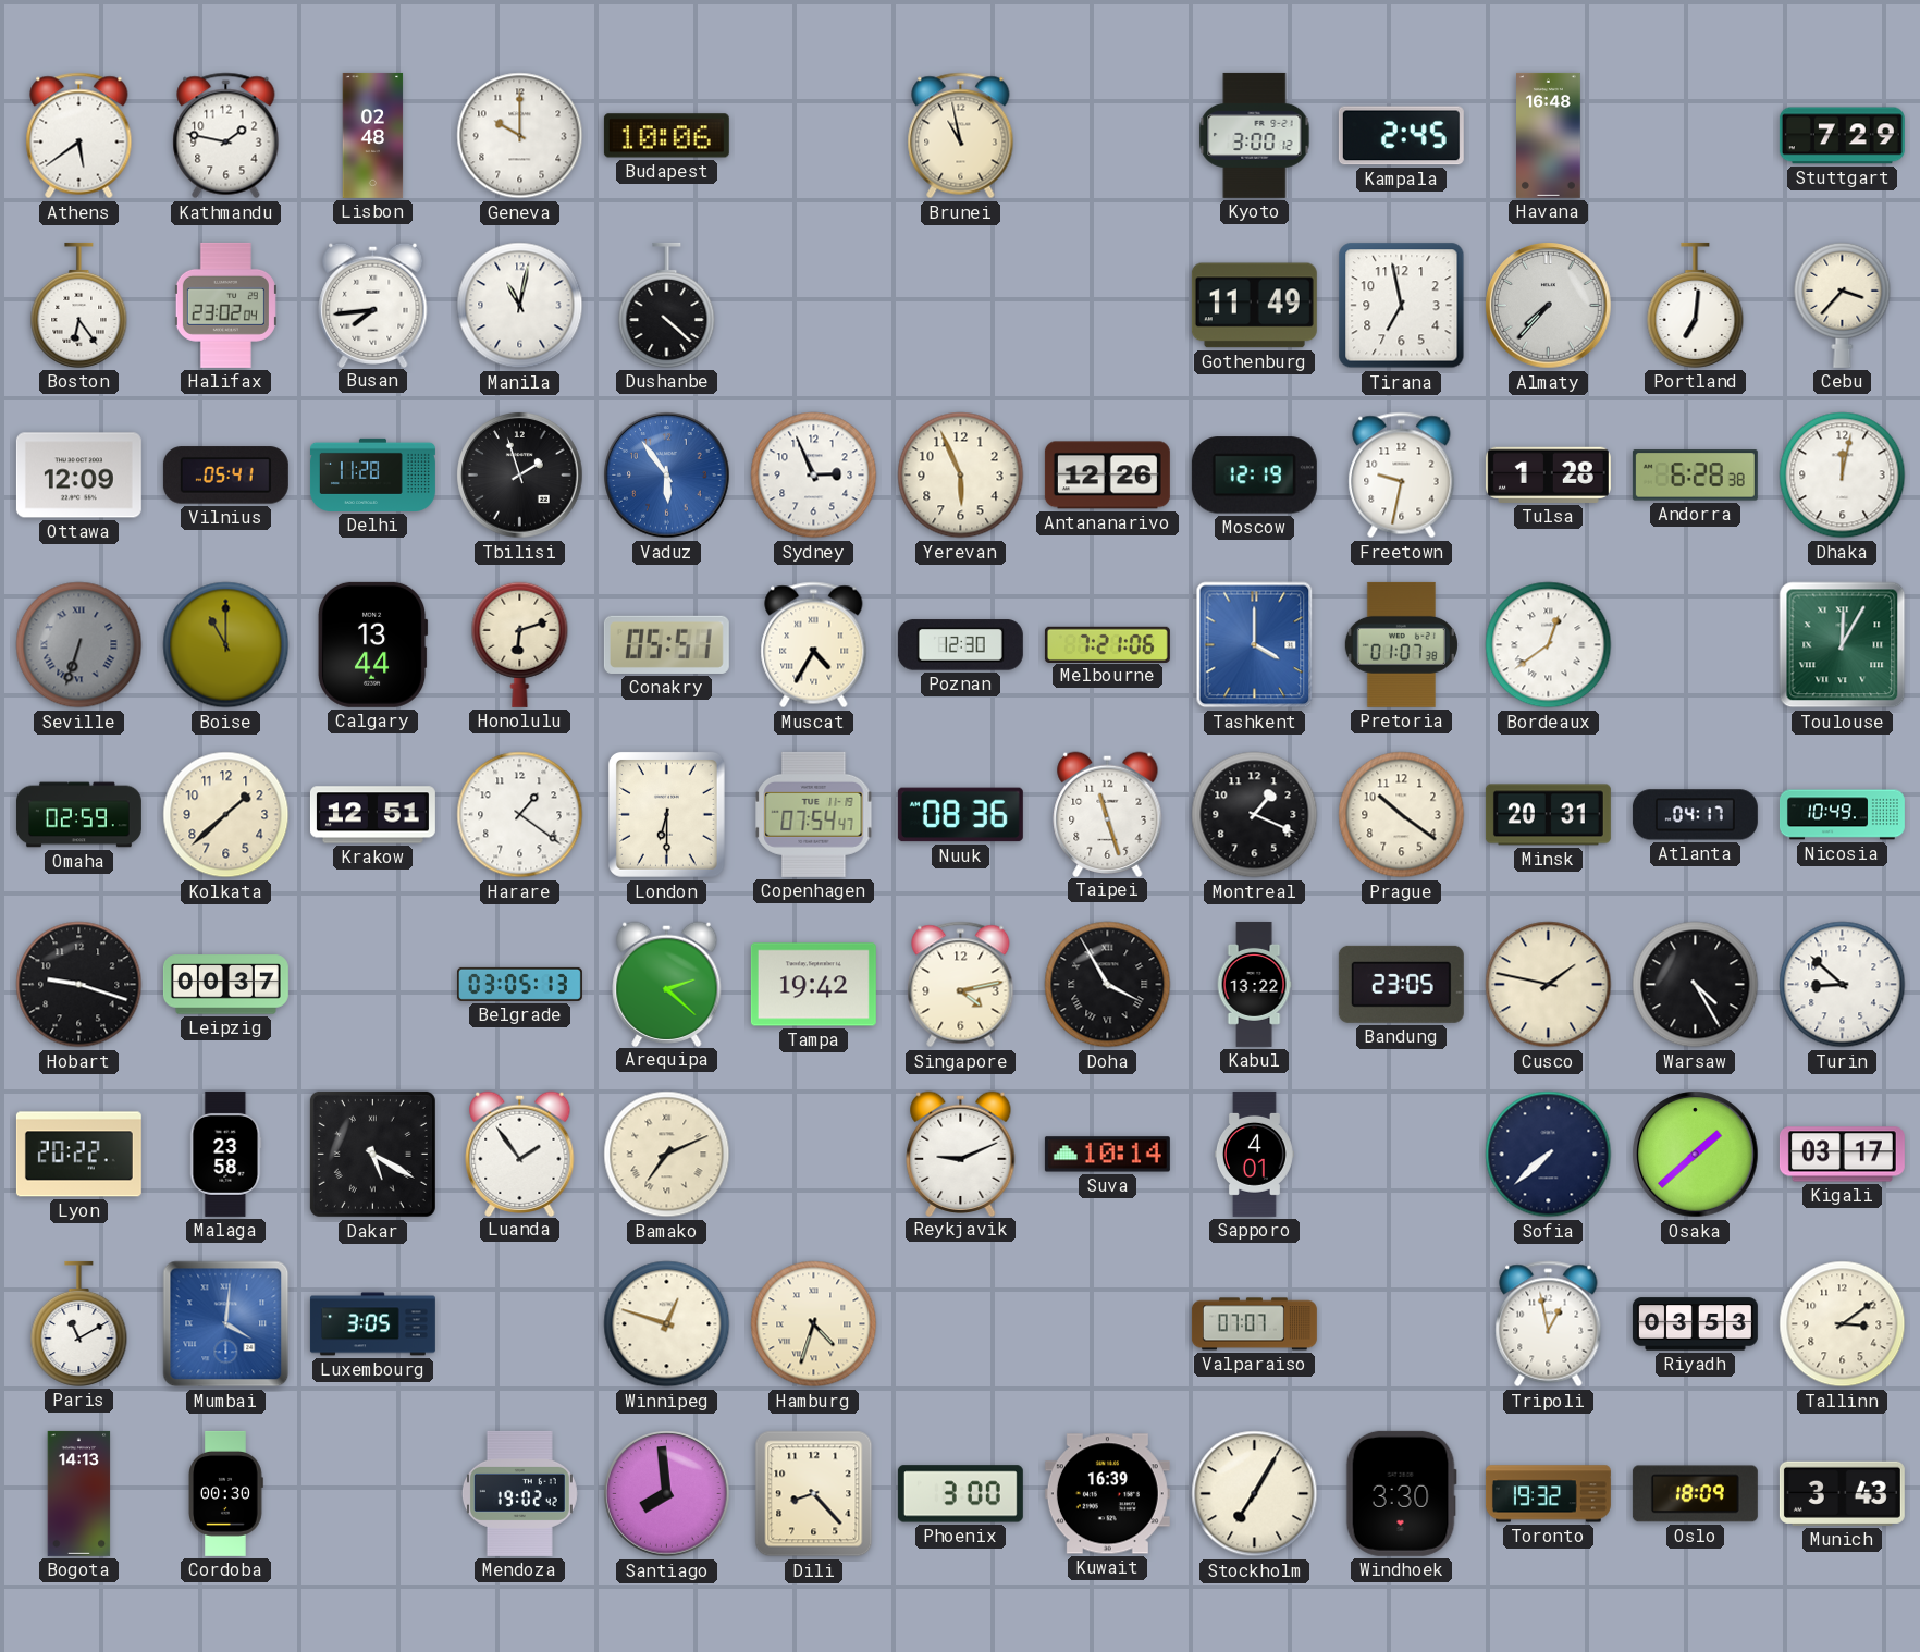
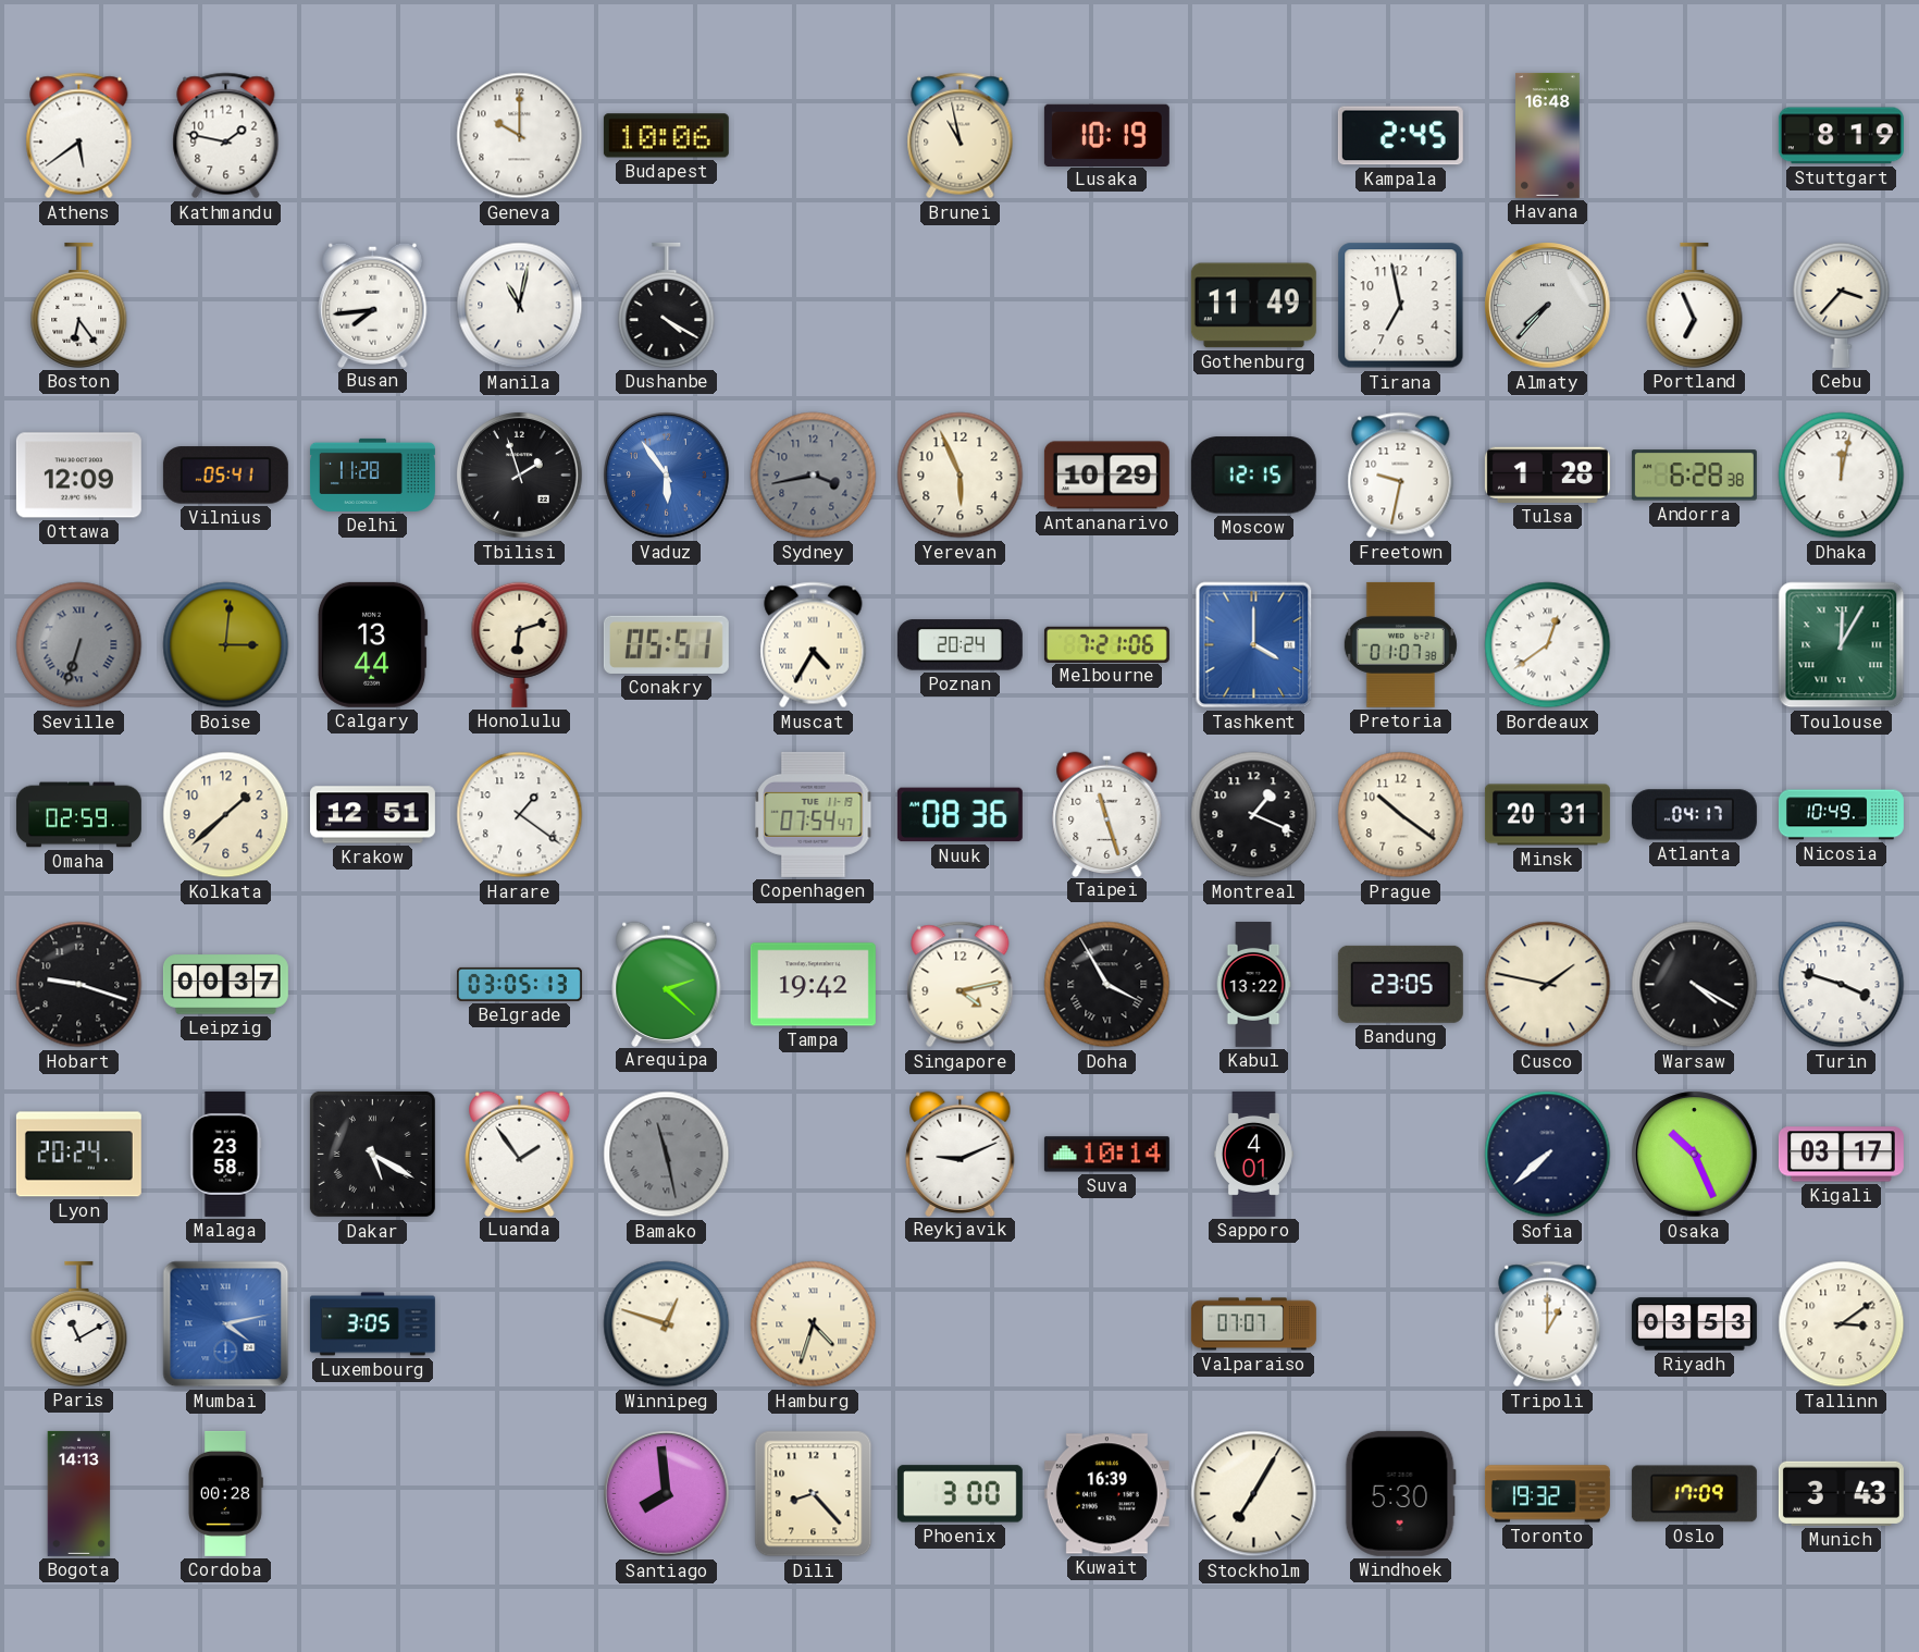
Lisbon: 02:48 -> none
Lusaka: none -> 10:19
Kyoto: 3:00 -> none
Stuttgart: 7:29 -> 8:19
Halifax: 23:02 -> none
Dushanbe: 4:22 -> 4:20
Portland: 7:01 -> 6:56
Sydney: 2:56 -> 3:43
Sydney dial: white -> grey
Antananarivo: 12:26 -> 10:29
Moscow: 12:19 -> 12:15
Boise: 11:00 -> 3:01
Poznan: 12:30 -> 20:24
London: 6:30 -> none
Warsaw: 4:25 -> 4:20
Turin: 8:52 -> 3:48
Lyon: 20:22 -> 20:24
Bamako: 7:11 -> 11:28
Bamako dial: cream -> grey
Osaka: 1:38 -> 10:26
Mumbai: 4:01 -> 4:13
Tripoli: 12:58 -> 1:00
Cordoba: 00:30 -> 00:28
Mendoza: 19:02 -> none
Windhoek: 3:30 -> 5:30
Oslo: 18:09 -> 17:09
